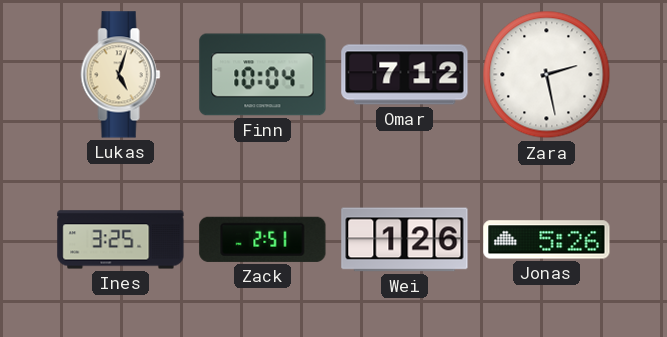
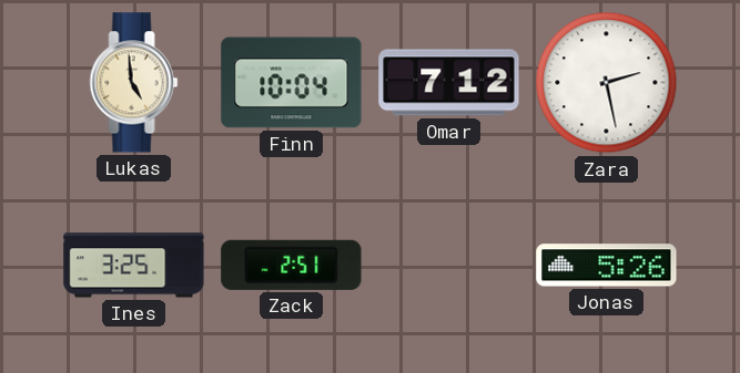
Lukas: 5:03 -> 4:59
Wei: 1:26 -> none
